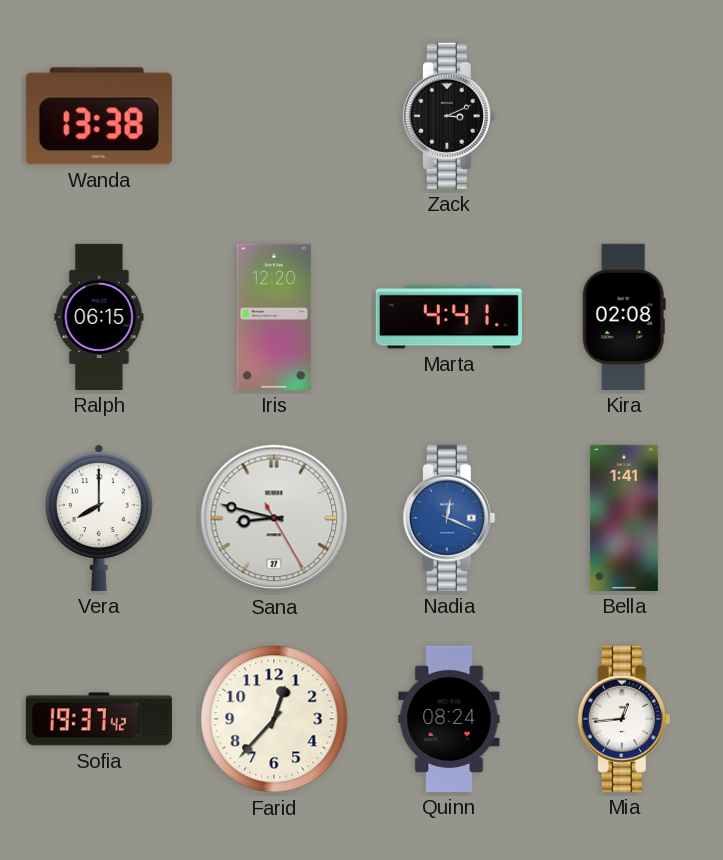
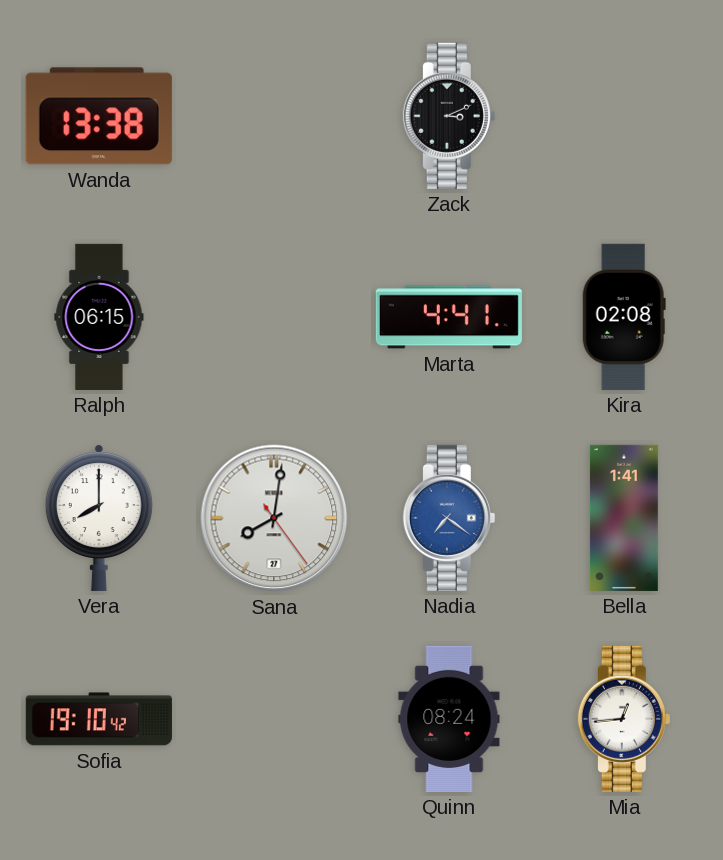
Iris: 12:20 -> none
Sana: 8:47 -> 8:01
Nadia: 12:19 -> 7:21
Sofia: 19:37 -> 19:10
Farid: 12:37 -> none
